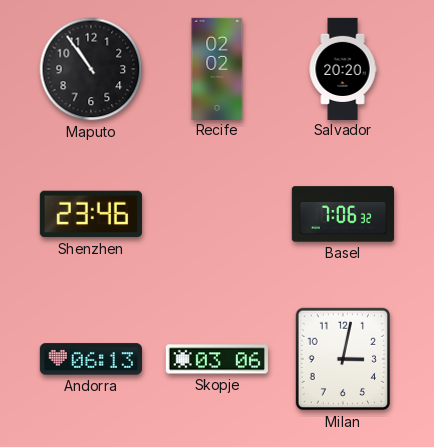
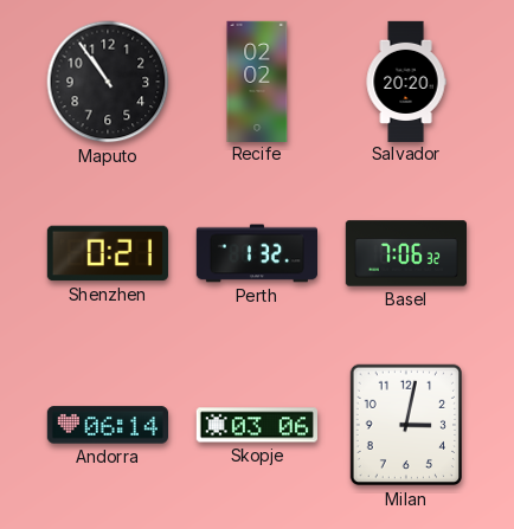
Shenzhen: 23:46 -> 0:21
Perth: none -> 1:32
Andorra: 06:13 -> 06:14
